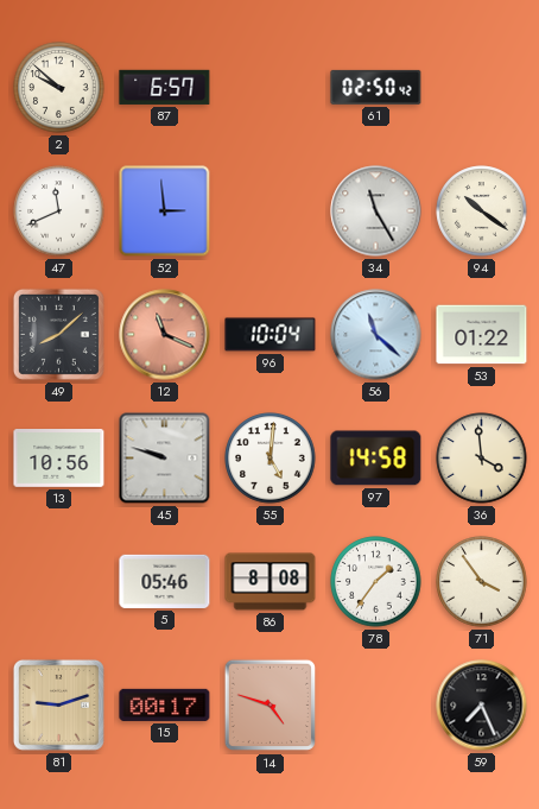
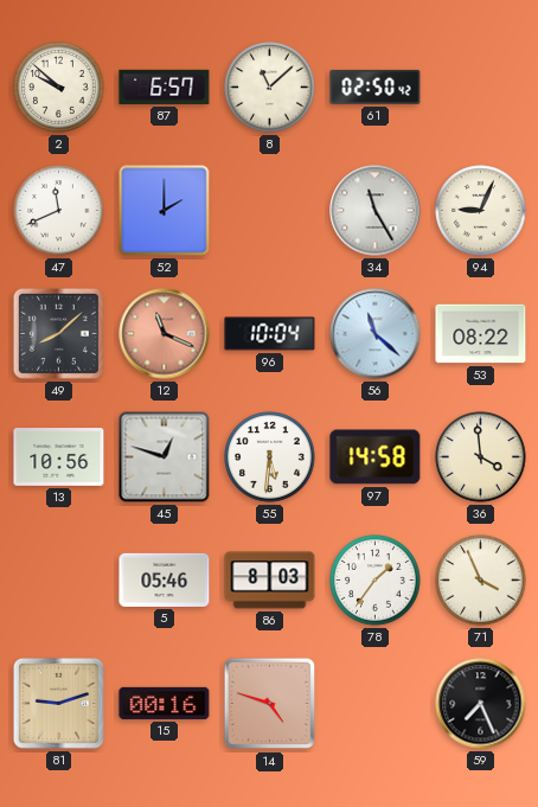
8: none -> 11:08
52: 2:59 -> 2:00
94: 10:21 -> 9:04
53: 01:22 -> 08:22
45: 9:48 -> 12:48
55: 5:01 -> 5:31
86: 8:08 -> 8:03
71: 3:54 -> 3:56
15: 00:17 -> 00:16
